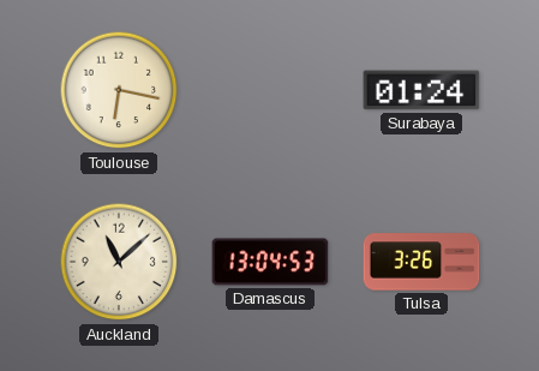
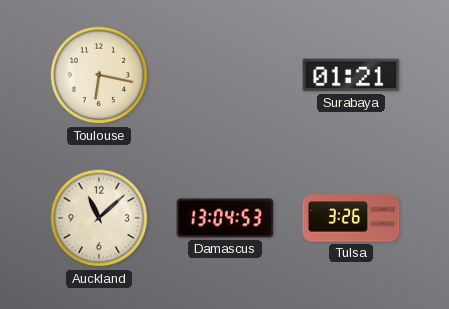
Surabaya: 01:24 -> 01:21
